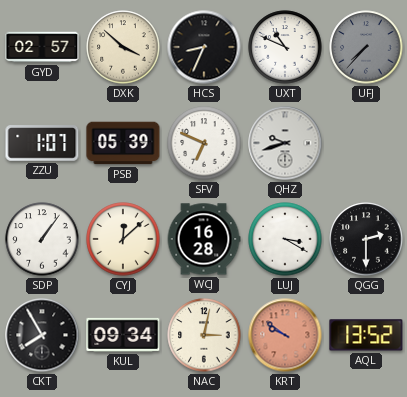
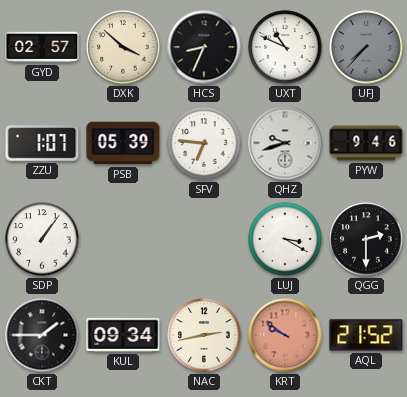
SFV: 6:49 -> 6:46
PYW: none -> 9:46
CYJ: 12:08 -> none
WCJ: 16:28 -> none
CKT: 7:55 -> 1:45
NAC: 3:02 -> 2:43
AQL: 13:52 -> 21:52
